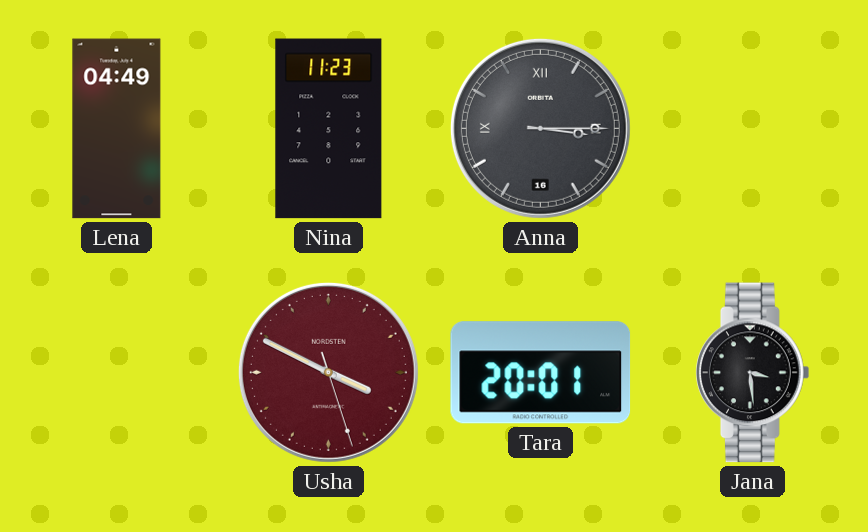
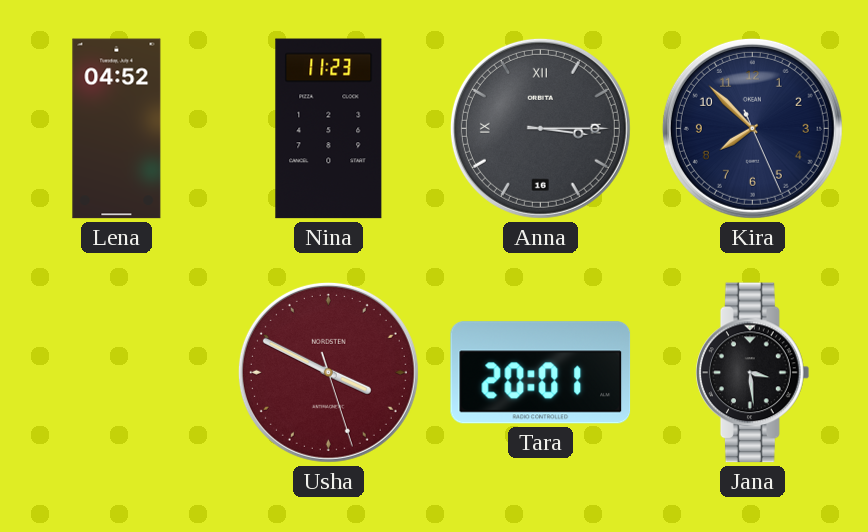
Lena: 04:49 -> 04:52
Kira: none -> 7:52
